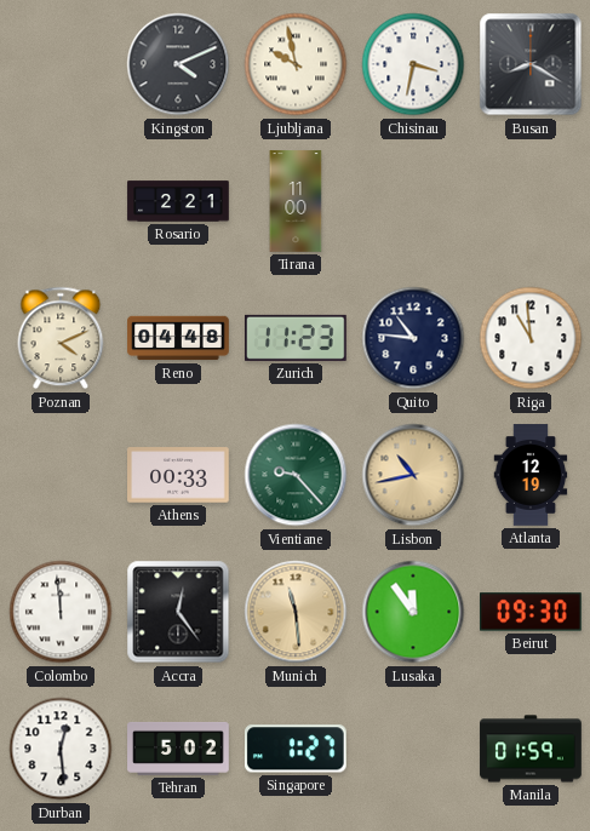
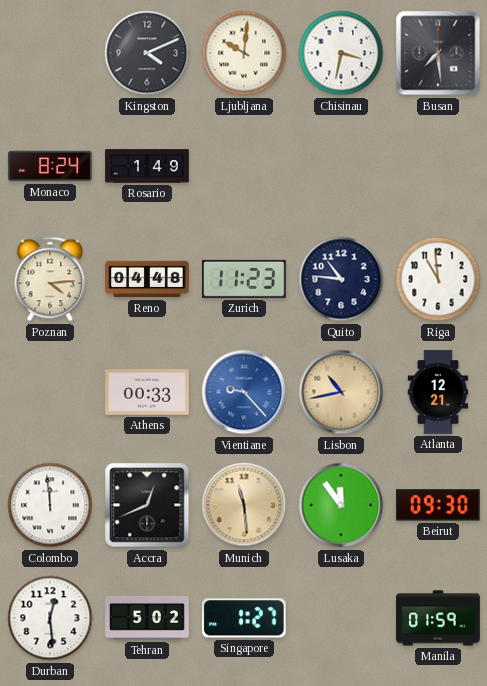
Ljubljana: 9:58 -> 10:01
Busan: 8:20 -> 7:29
Monaco: none -> 8:24
Rosario: 2:21 -> 1:49
Tirana: 11:00 -> none
Poznan: 4:11 -> 4:14
Vientiane dial: green -> blue
Atlanta: 12:19 -> 12:21
Accra: 12:24 -> 12:41
